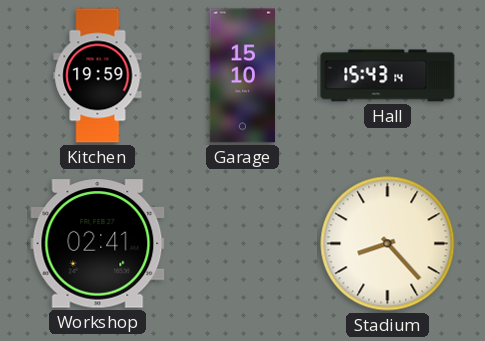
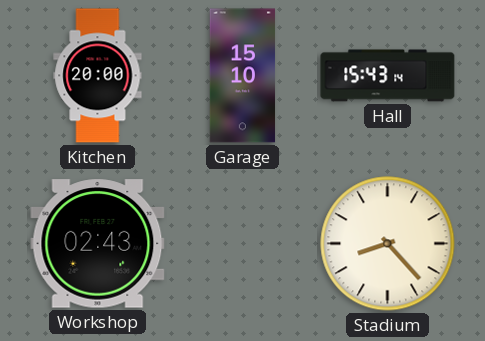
Kitchen: 19:59 -> 20:00
Workshop: 02:41 -> 02:43
